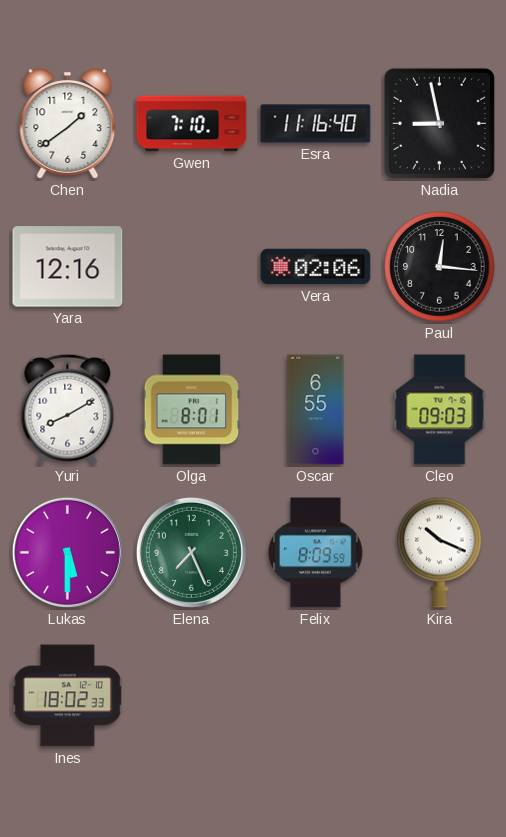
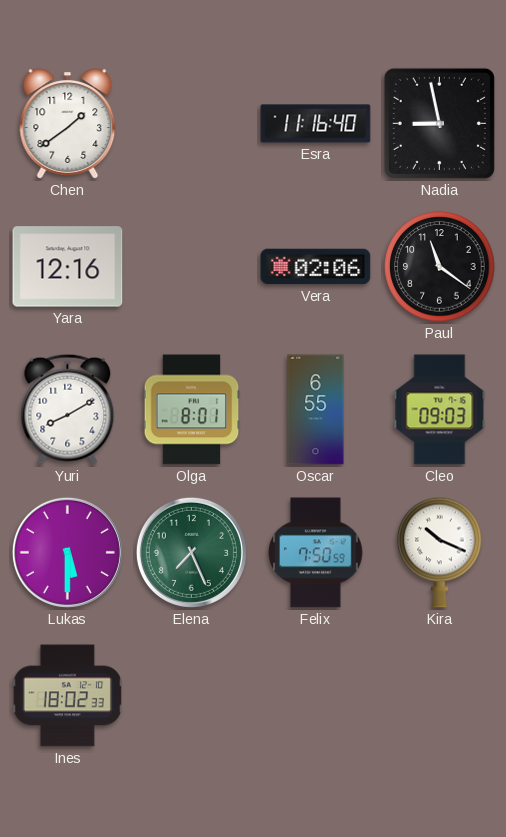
Gwen: 7:10 -> none
Paul: 12:16 -> 11:21
Felix: 8:09 -> 7:50
